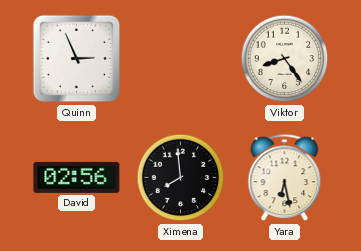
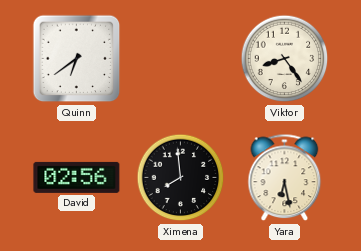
Quinn: 2:56 -> 6:39
